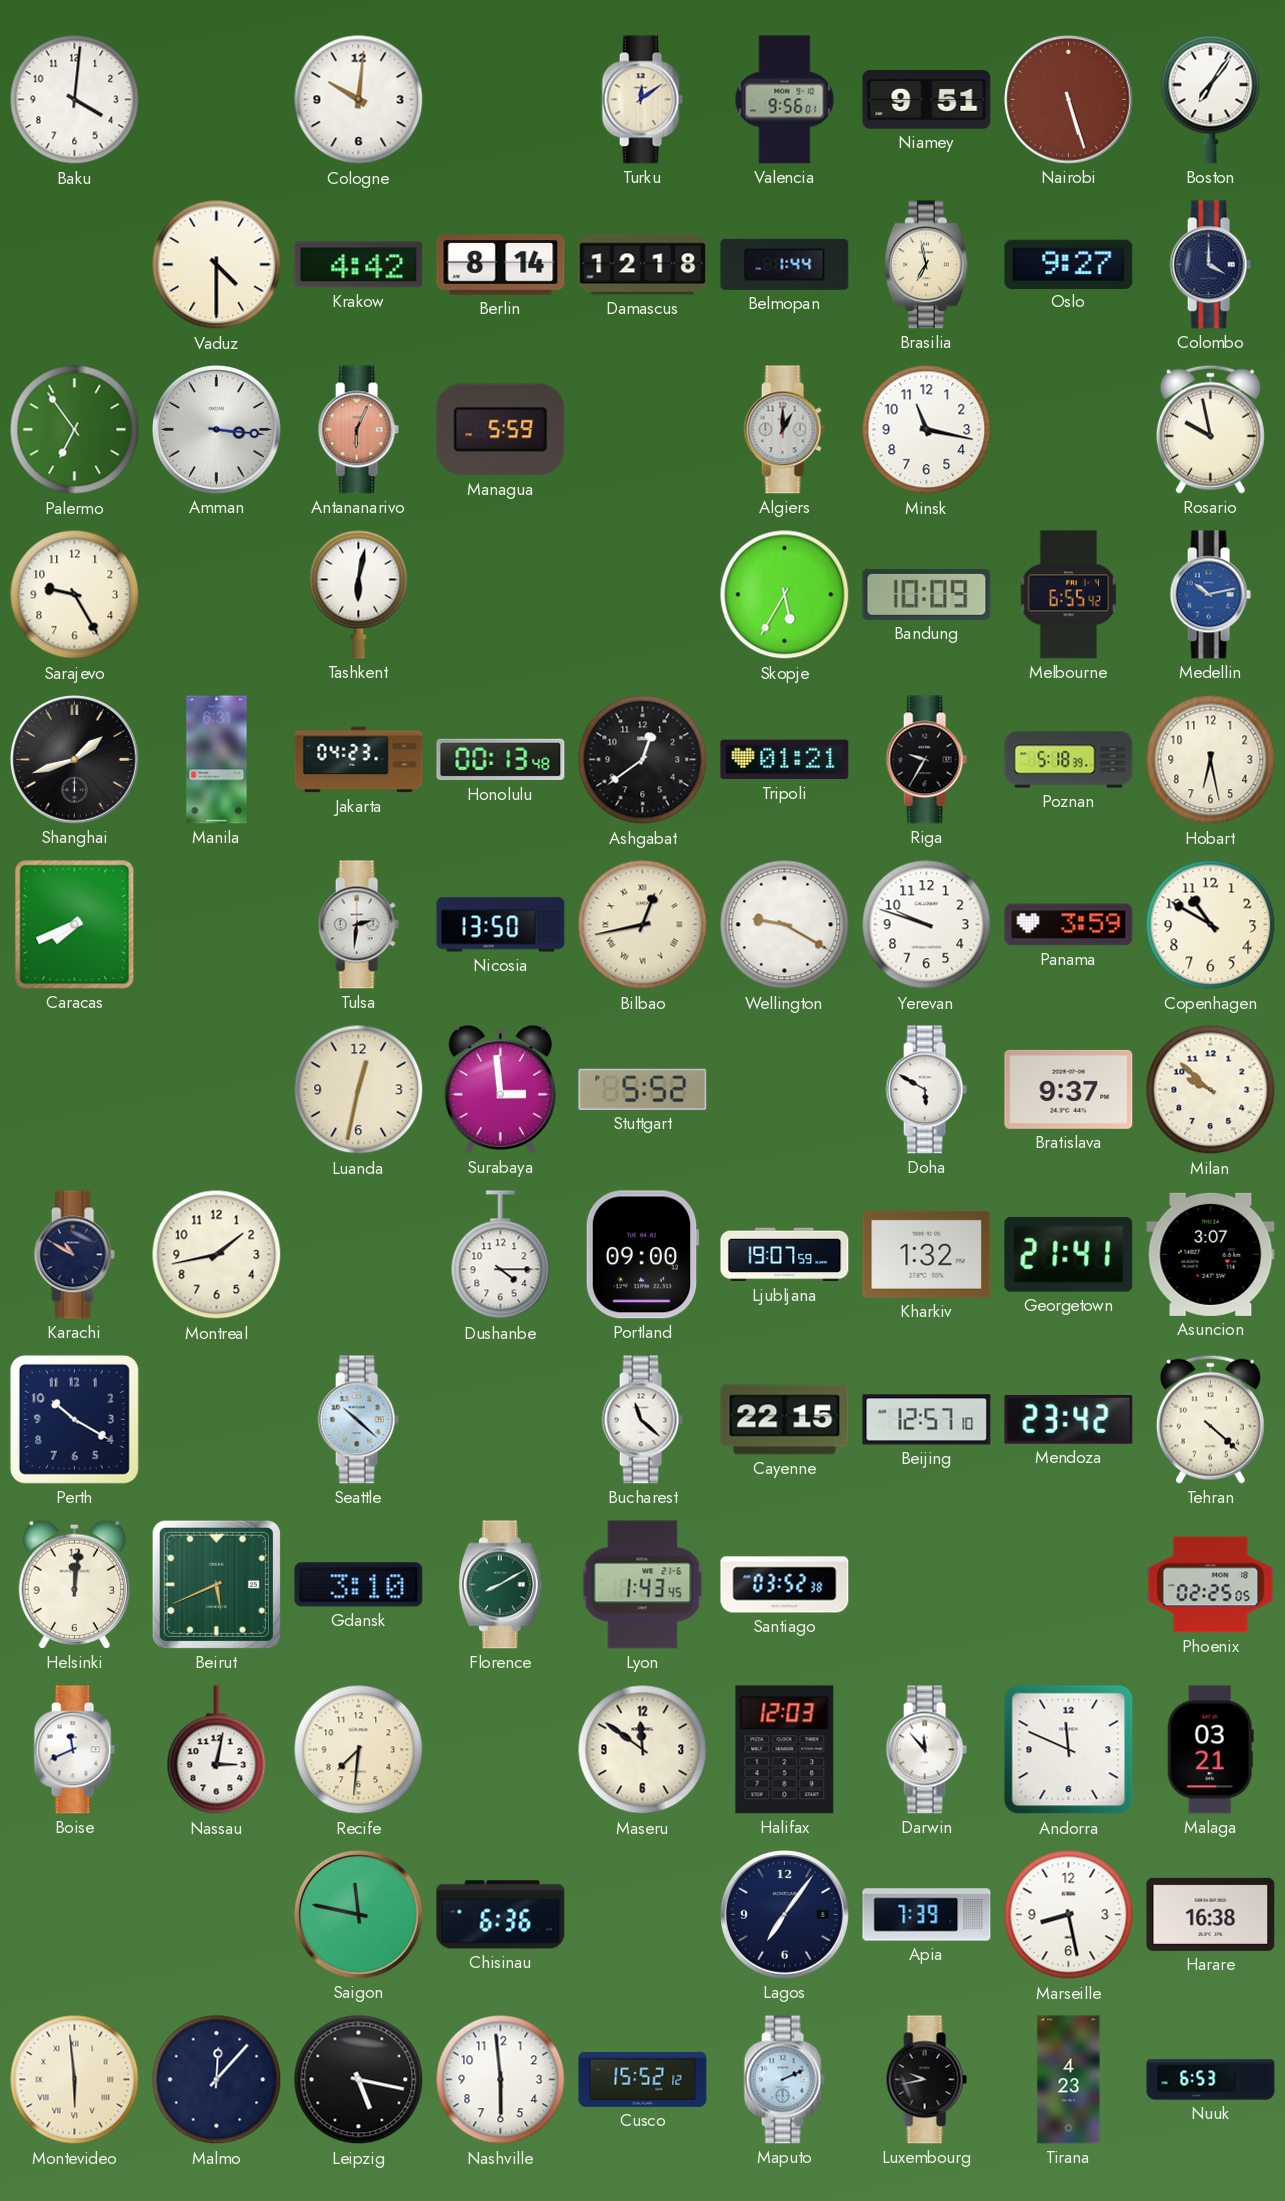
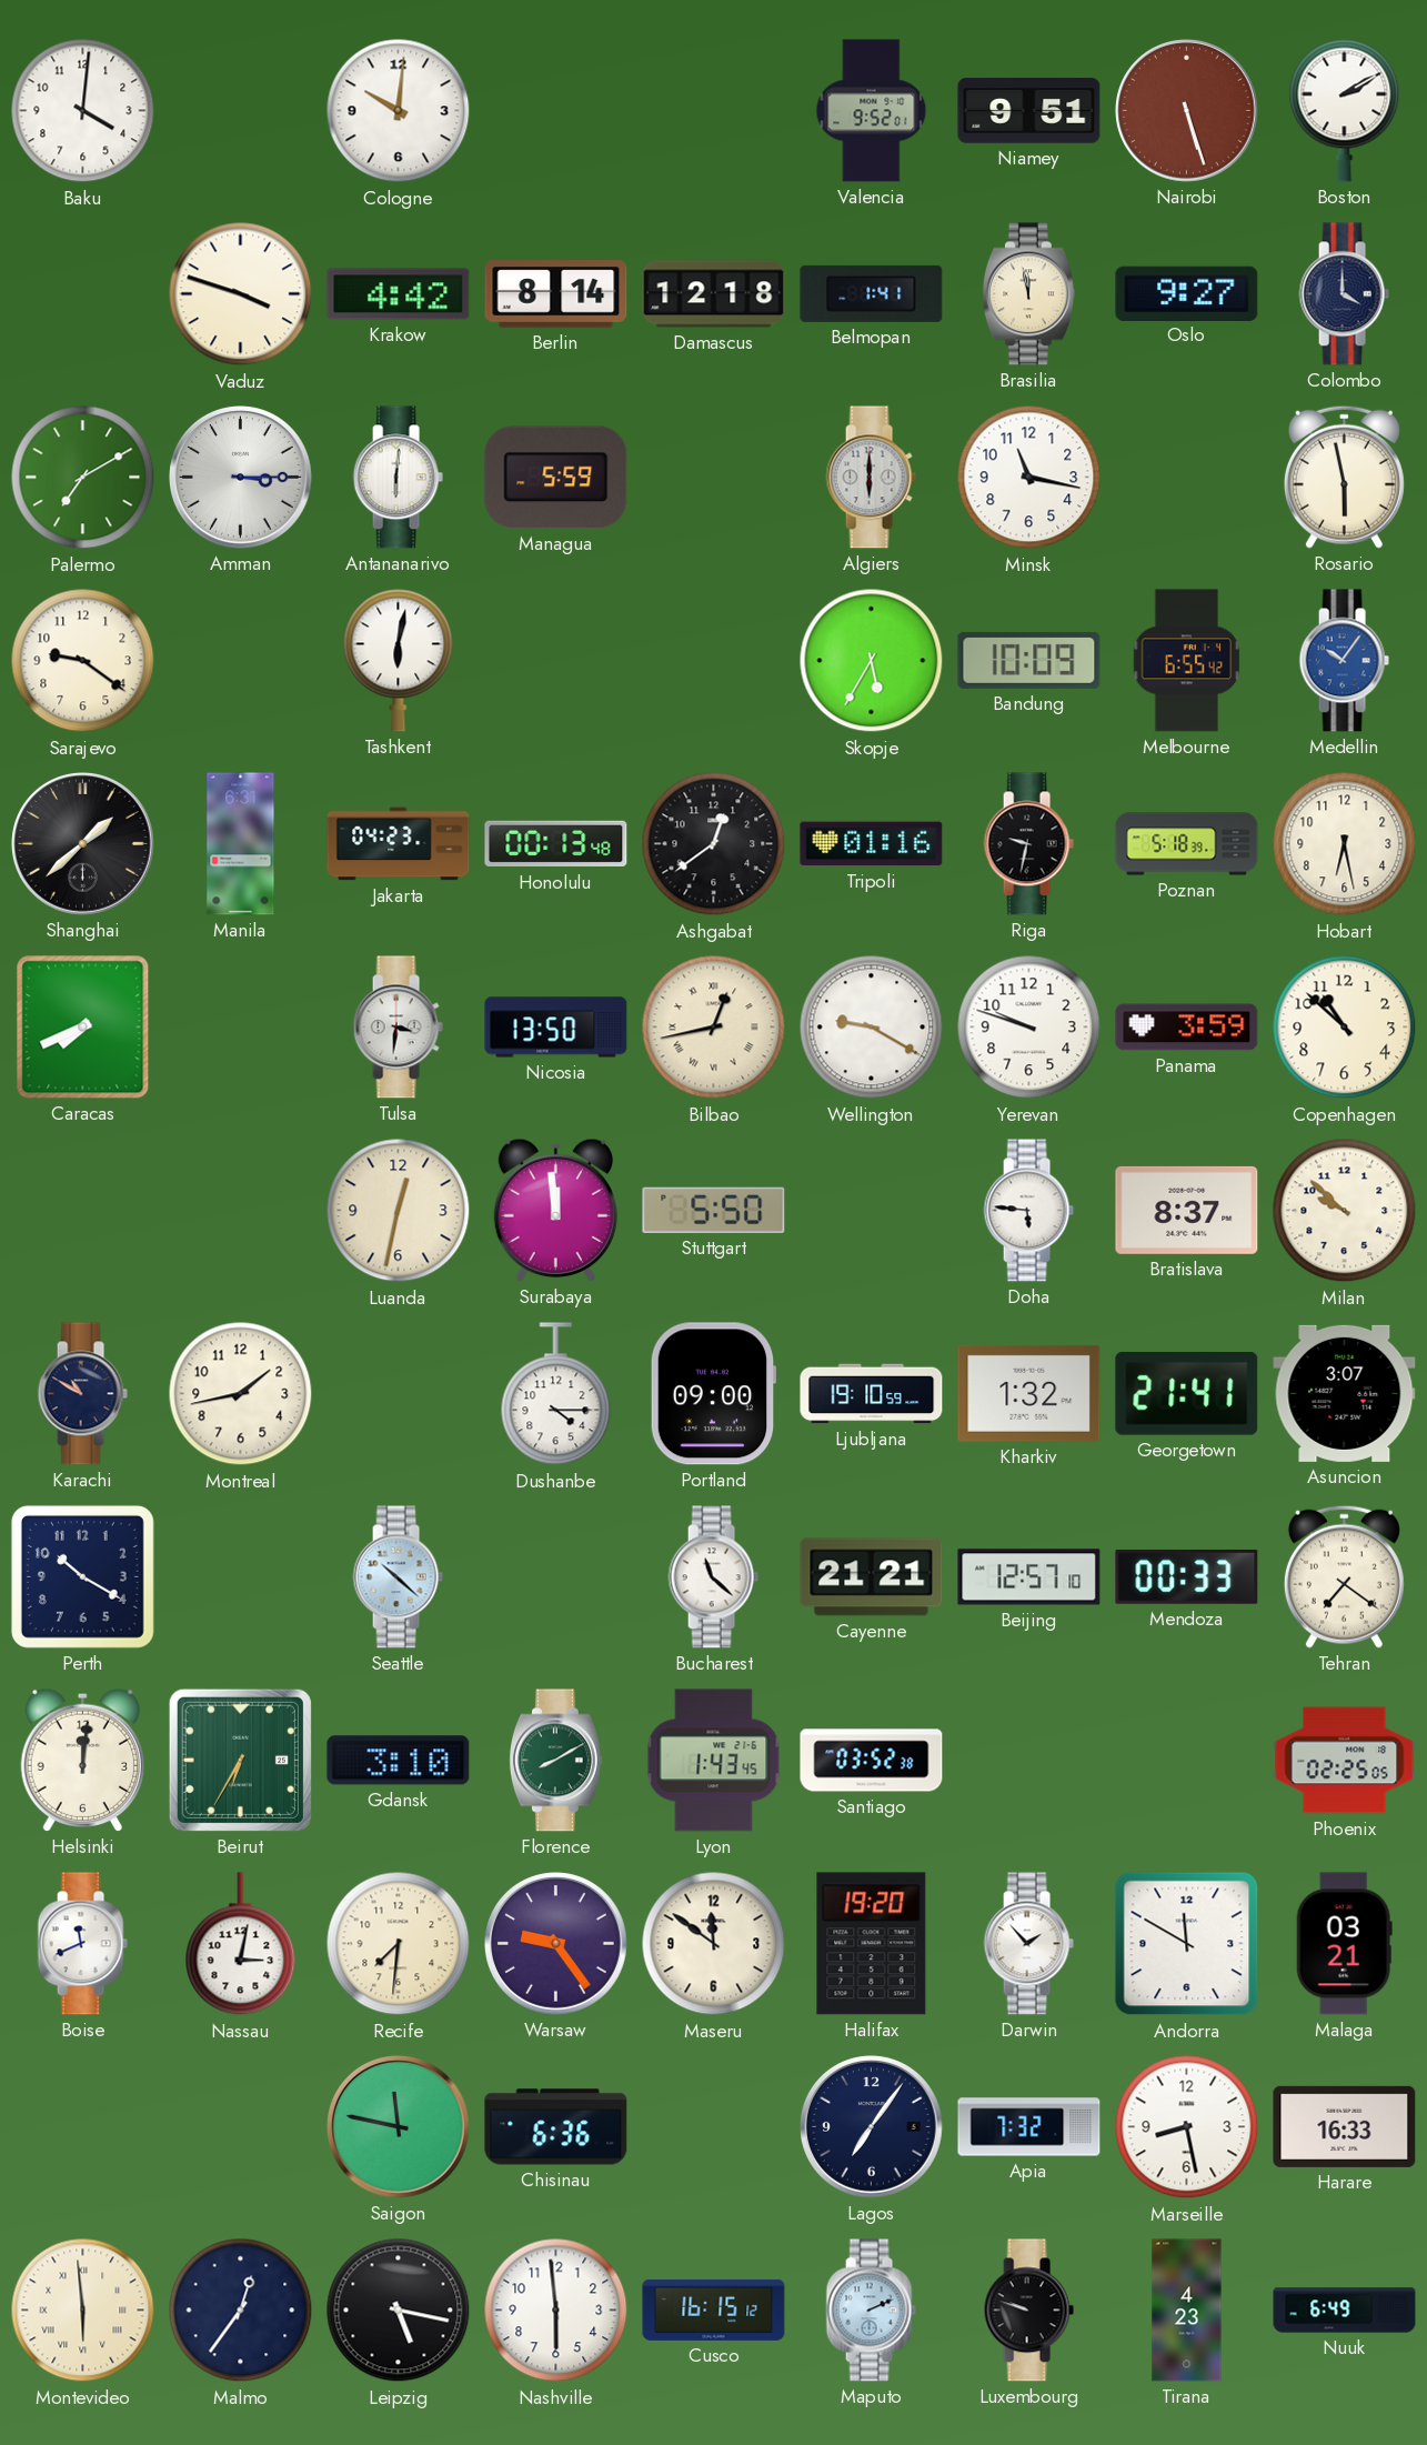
Turku: 12:09 -> none
Valencia: 9:56 -> 9:52
Boston: 7:06 -> 2:10
Vaduz: 4:30 -> 3:48
Belmopan: 1:44 -> 1:41
Brasilia: 6:58 -> 11:58
Palermo: 6:54 -> 7:10
Amman: 3:16 -> 3:15
Antananarivo: 6:04 -> 6:01
Antananarivo dial: salmon -> white
Algiers: 1:00 -> 6:00
Rosario: 9:58 -> 5:58
Sarajevo: 9:25 -> 9:21
Medellin: 10:13 -> 10:06
Shanghai: 1:42 -> 1:38
Tripoli: 01:21 -> 01:16
Riga: 9:35 -> 9:32
Tulsa: 2:31 -> 3:31
Copenhagen: 10:50 -> 10:52
Surabaya: 2:59 -> 11:59
Stuttgart: 5:52 -> 5:50
Doha: 5:50 -> 5:46
Bratislava: 9:37 -> 8:37
Ljubljana: 19:07 -> 19:10
Cayenne: 22:15 -> 21:21
Mendoza: 23:42 -> 00:33
Tehran: 4:22 -> 7:21
Beirut: 5:41 -> 6:35
Warsaw: none -> 9:24
Halifax: 12:03 -> 19:20
Darwin: 11:53 -> 1:53
Andorra: 11:49 -> 11:50
Apia: 7:39 -> 7:32
Harare: 16:38 -> 16:33
Malmo: 12:07 -> 12:36
Cusco: 15:52 -> 16:15
Luxembourg: 9:43 -> 9:48
Nuuk: 6:53 -> 6:49
